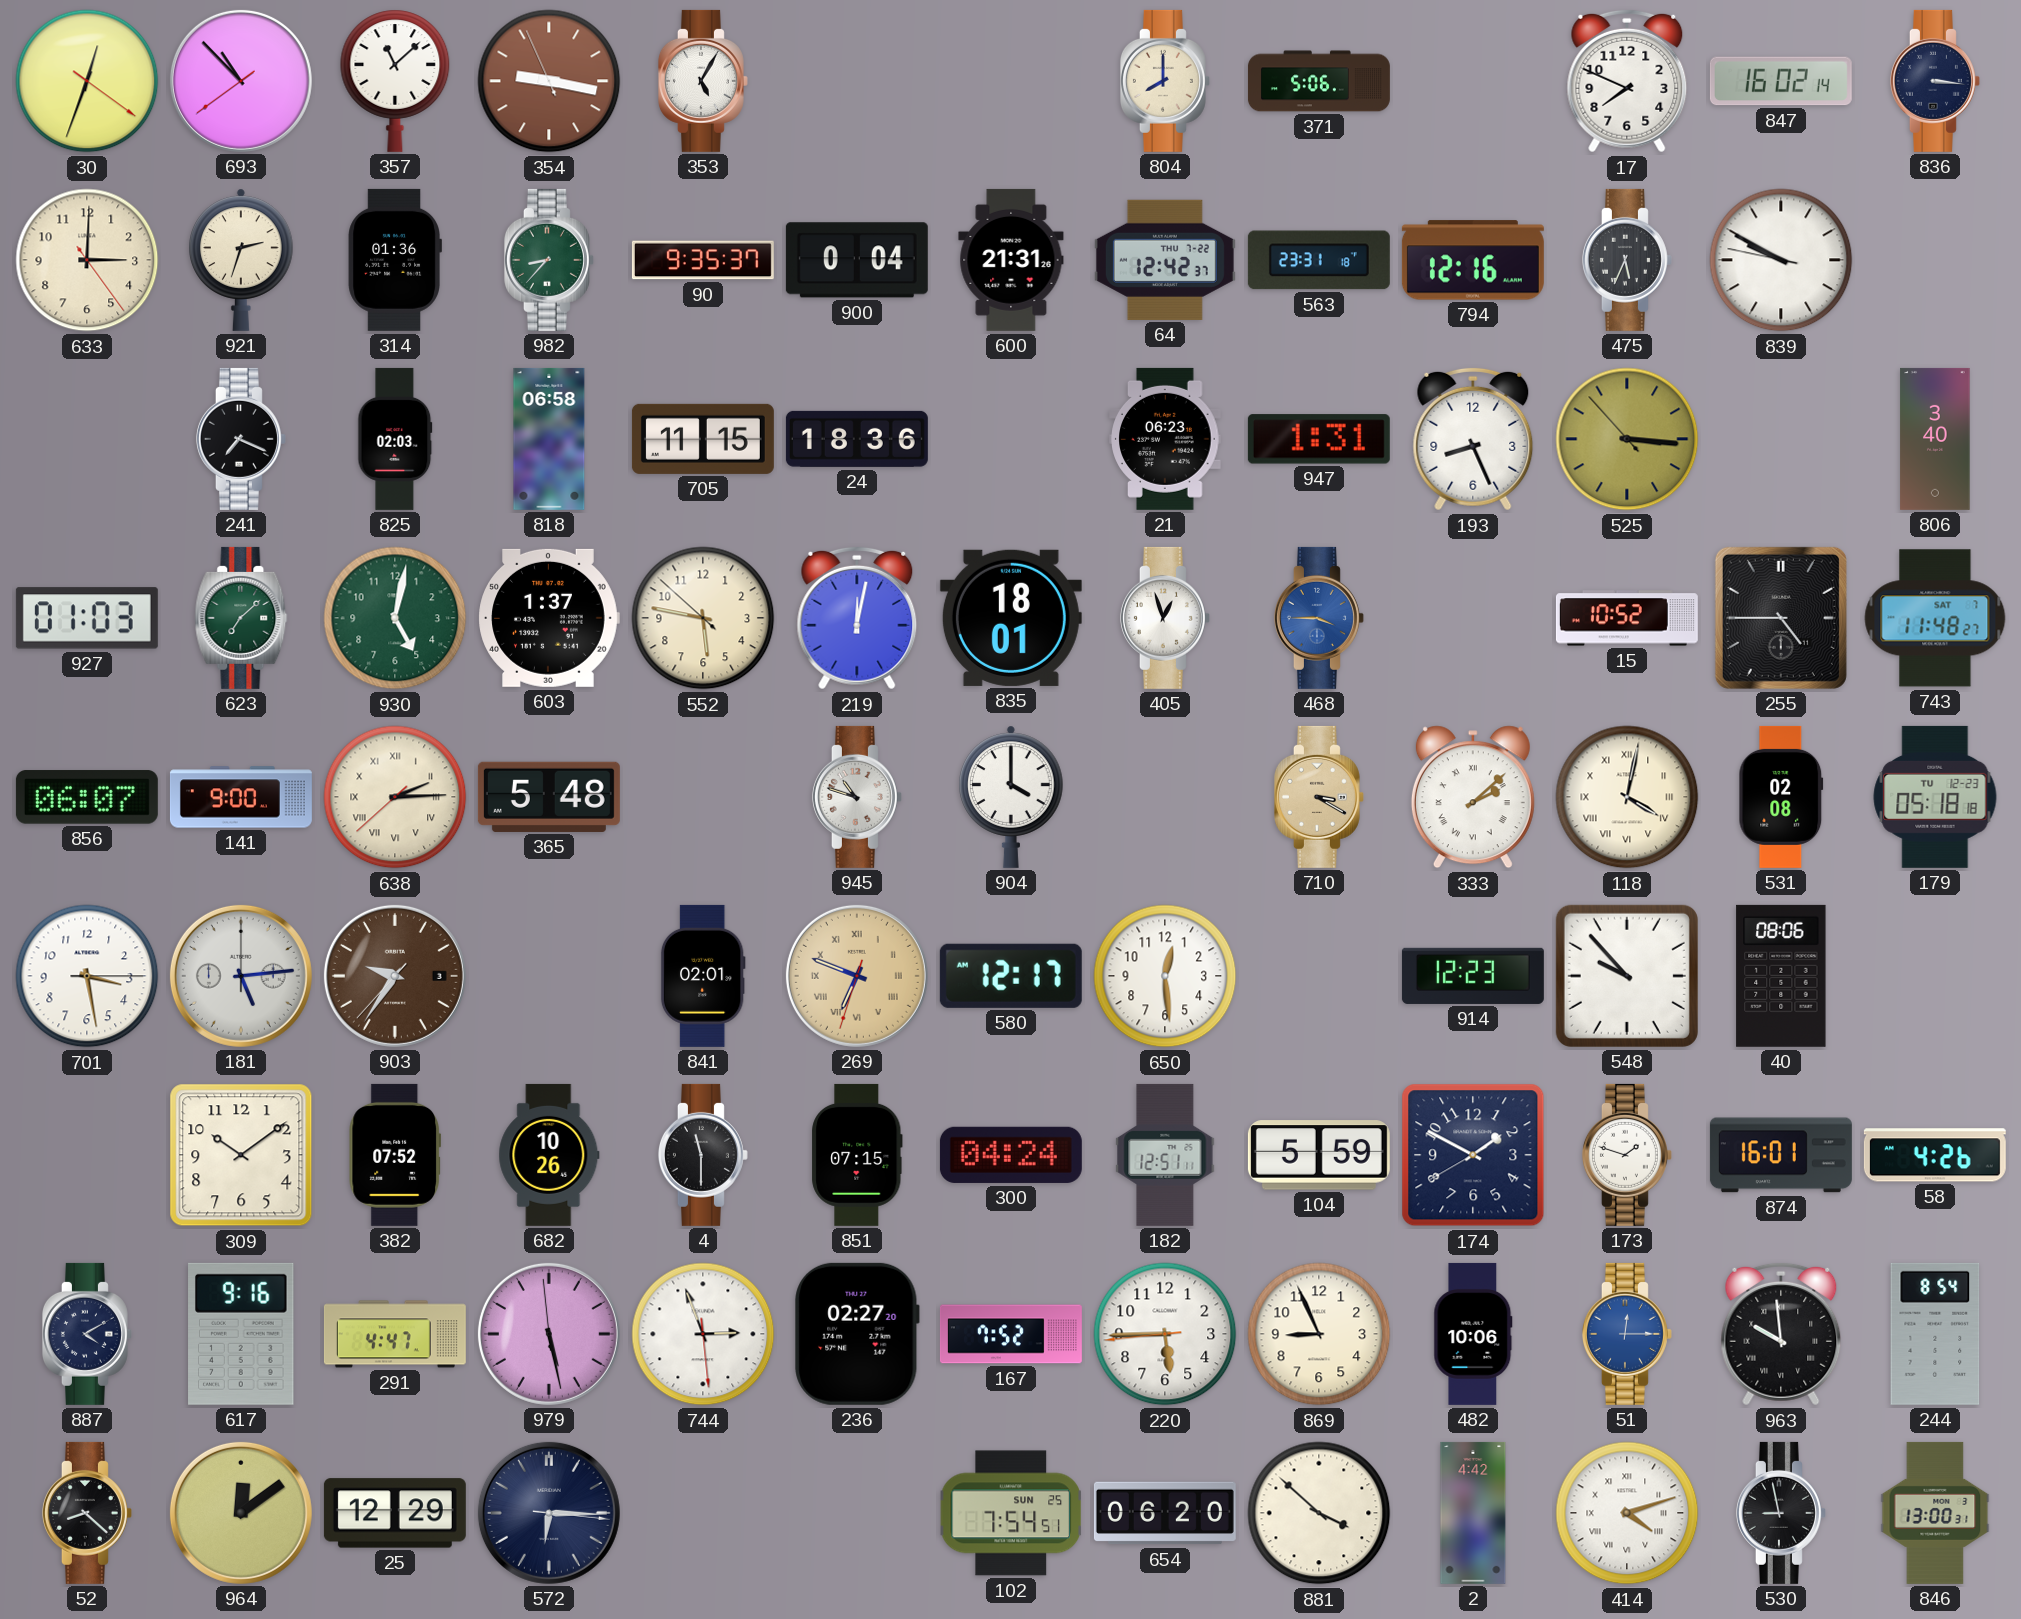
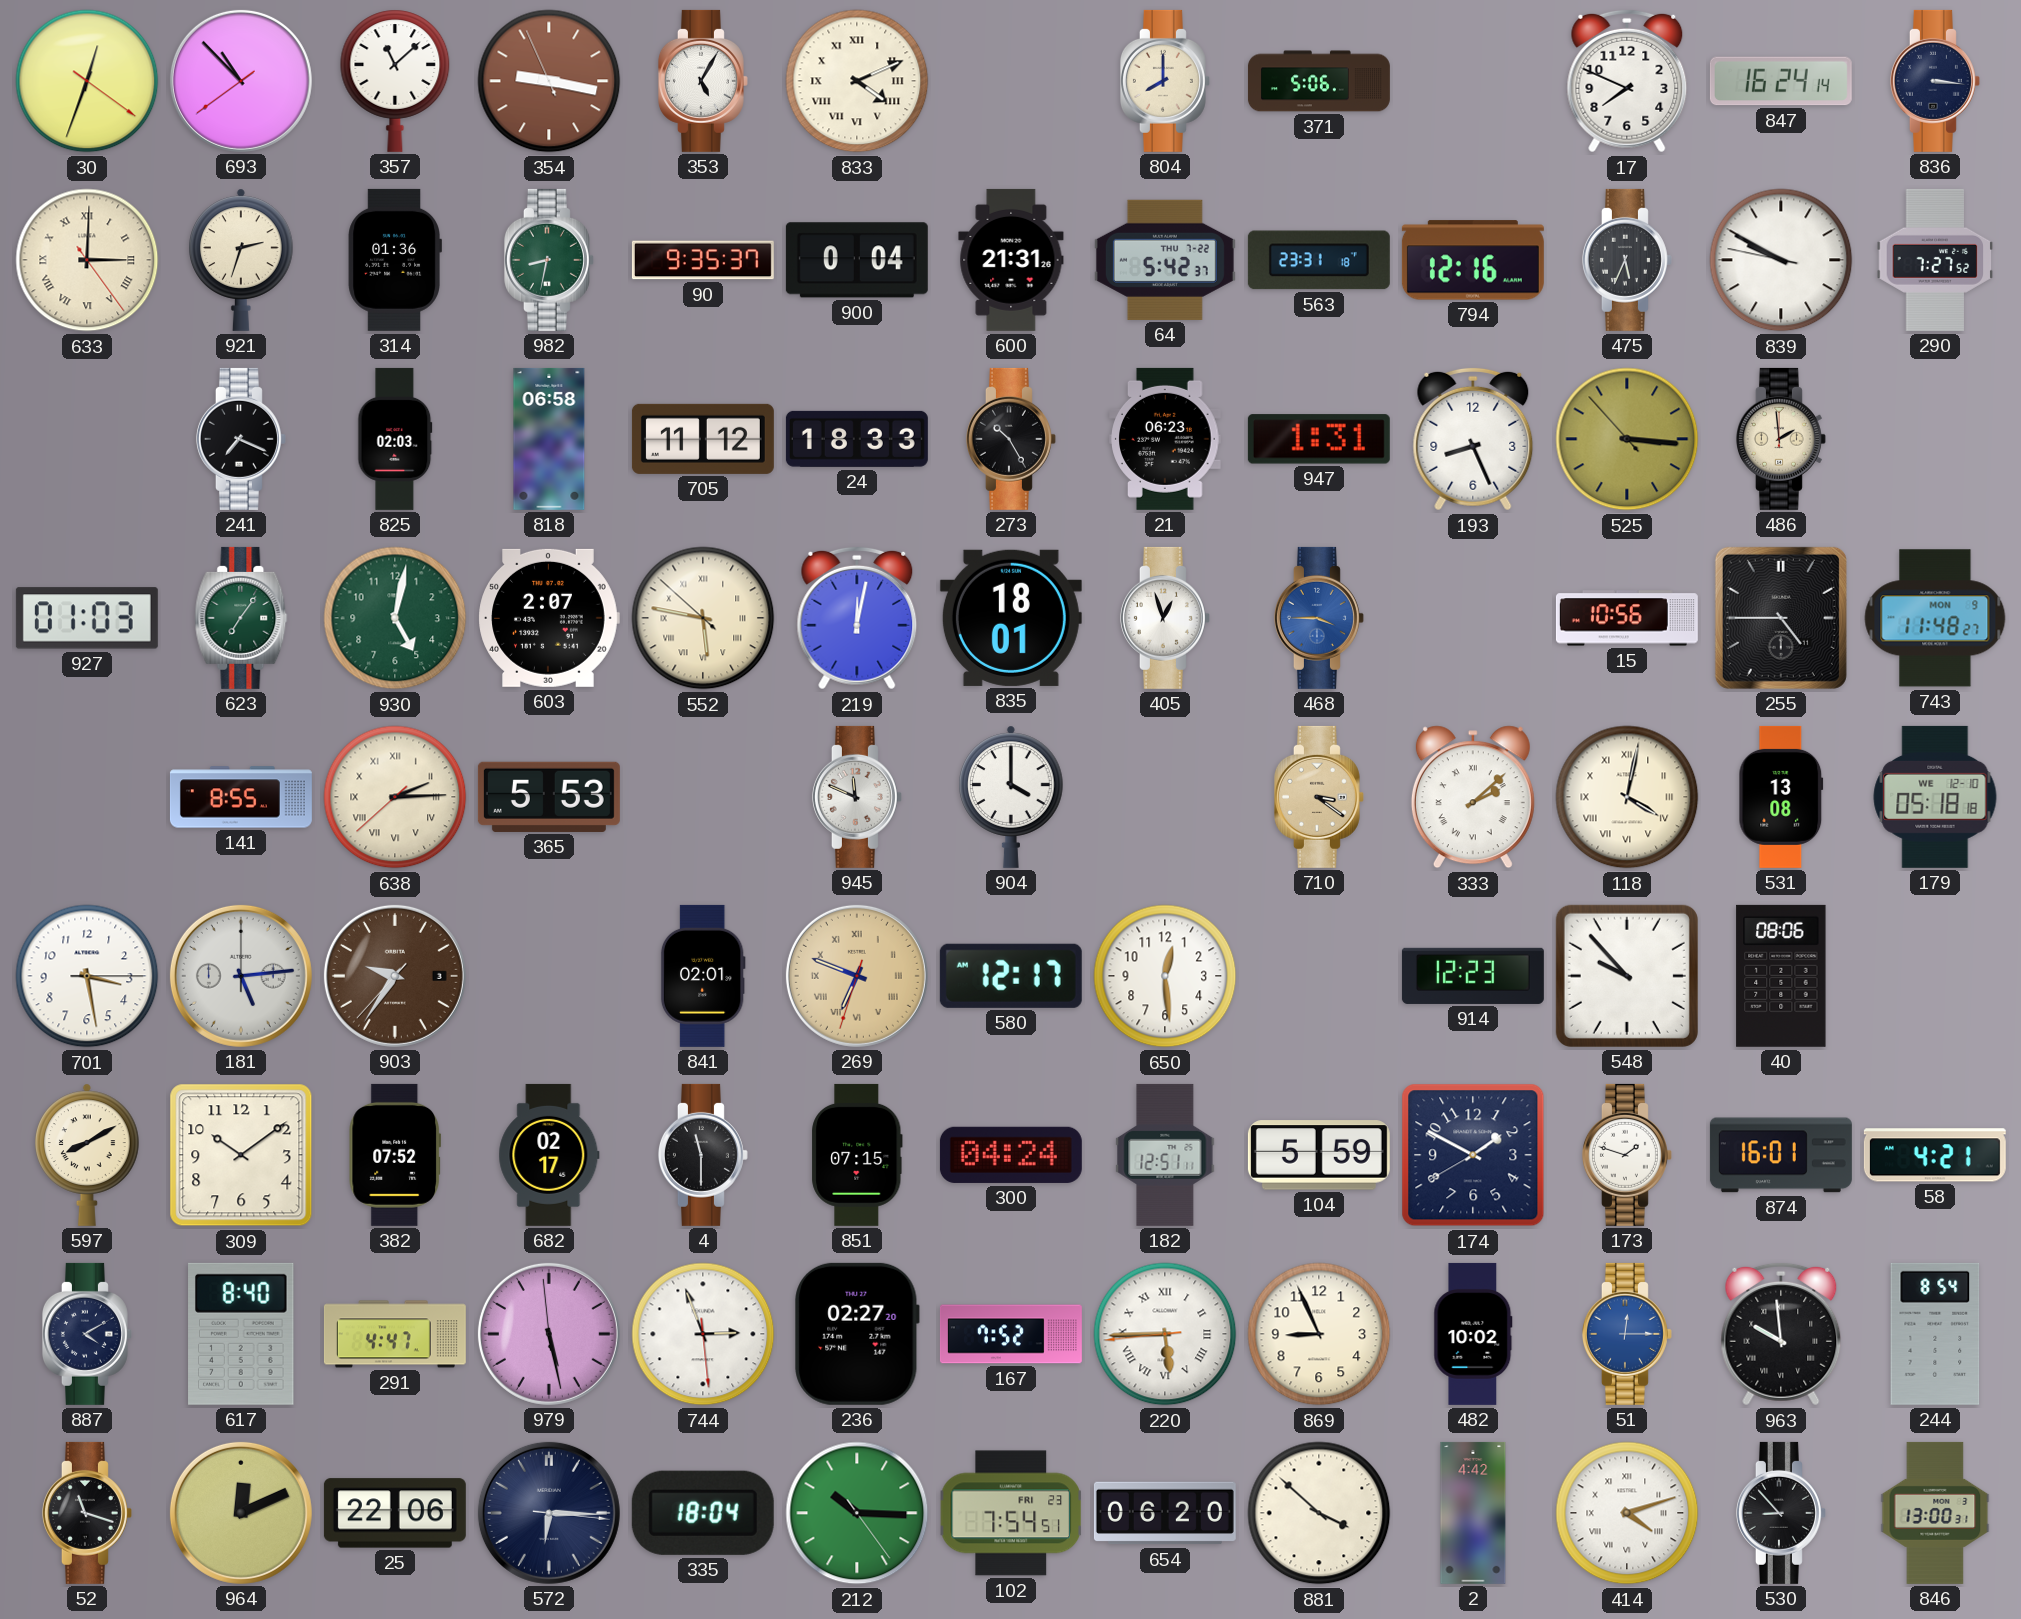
833: none -> 4:11
847: 16:02 -> 16:24
633 numerals: Arabic -> Roman
982: 8:37 -> 8:32
64: 12:42 -> 5:42
290: none -> 7:27
705: 11:15 -> 11:12
24: 18:36 -> 18:33
273: none -> 10:25
486: none -> 1:59
806: 3:40 -> none
623: 7:08 -> 7:06
603: 1:37 -> 2:07
552 numerals: Arabic -> Roman
15: 10:52 -> 10:56
743 date: SAT 7 -> MON 9
856: 06:07 -> none
141: 9:00 -> 8:55
365: 5:48 -> 5:53
945: 10:48 -> 11:49
710: 3:20 -> 3:21
531: 02:08 -> 13:08
179 date: TU 12-23 -> WE 12-10
597: none -> 8:10
682: 10:26 -> 02:17
58: 4:26 -> 4:21
617: 9:16 -> 8:40
220 numerals: Arabic -> Roman
482: 10:06 -> 10:02
52: 8:22 -> 11:18
964: 12:09 -> 12:11
25: 12:29 -> 22:06
335: none -> 18:04
212: none -> 10:15
102 date: SUN 25 -> FRI 23
530: 8:58 -> 8:53
